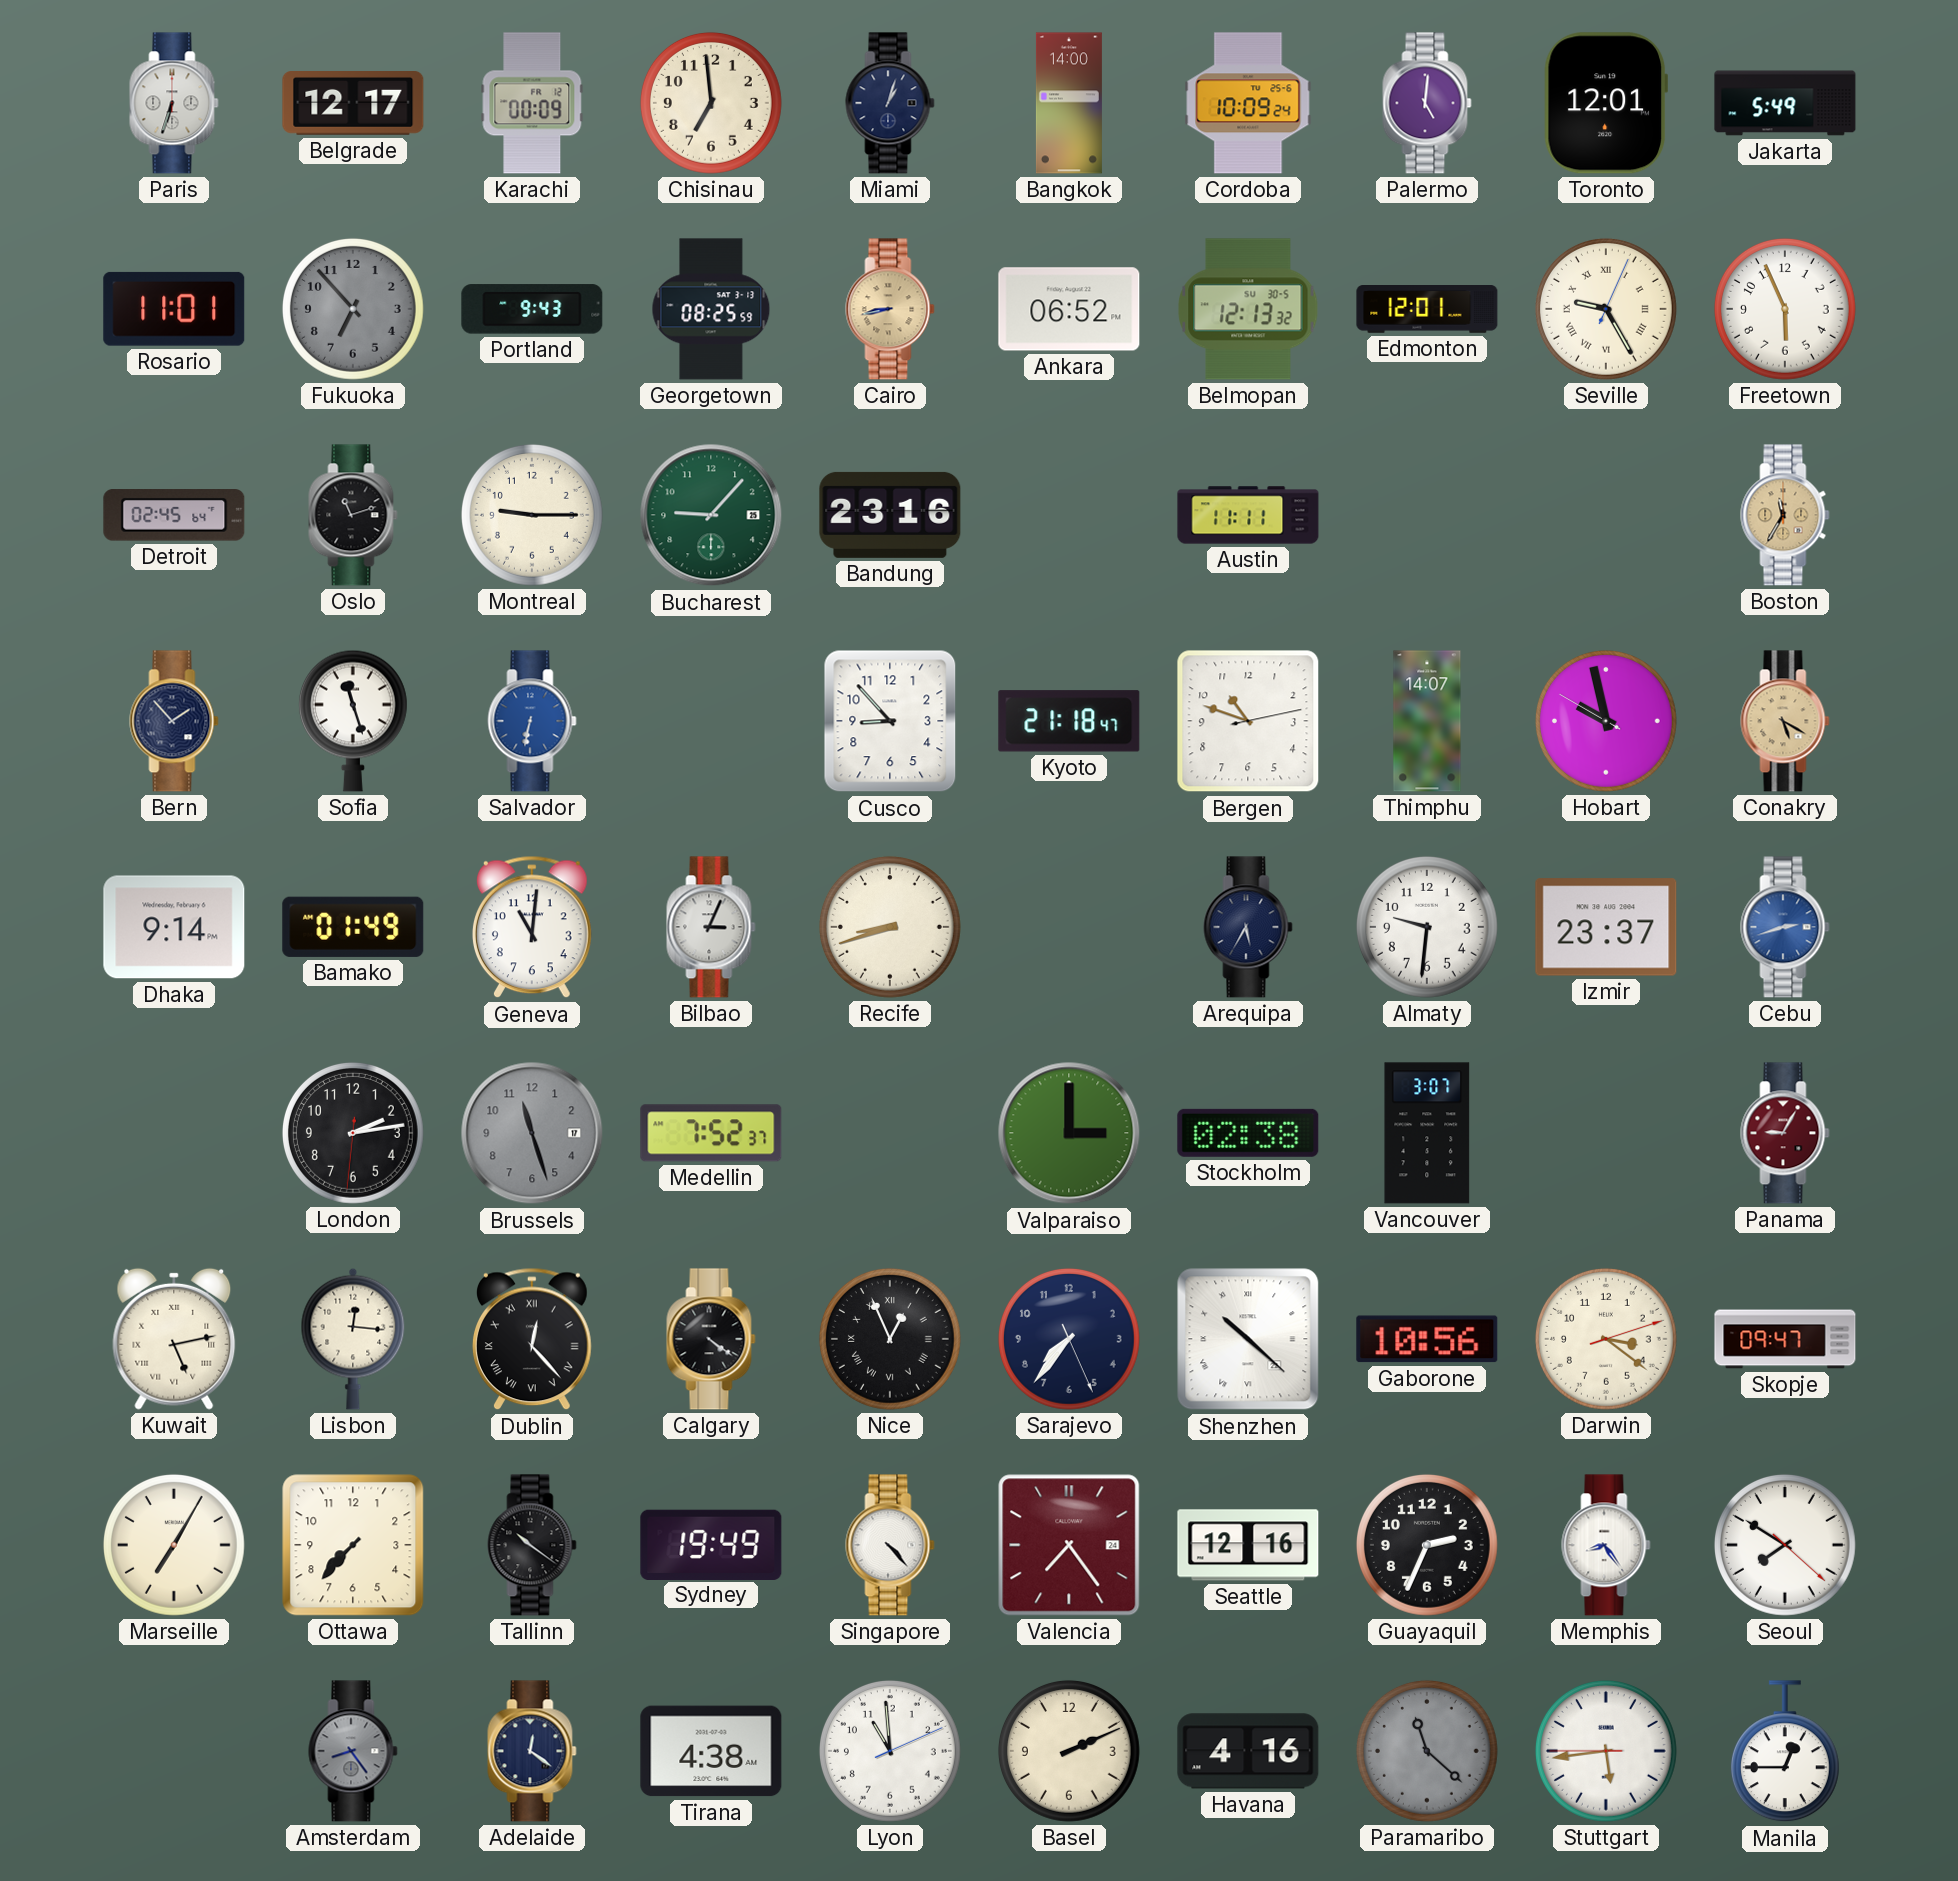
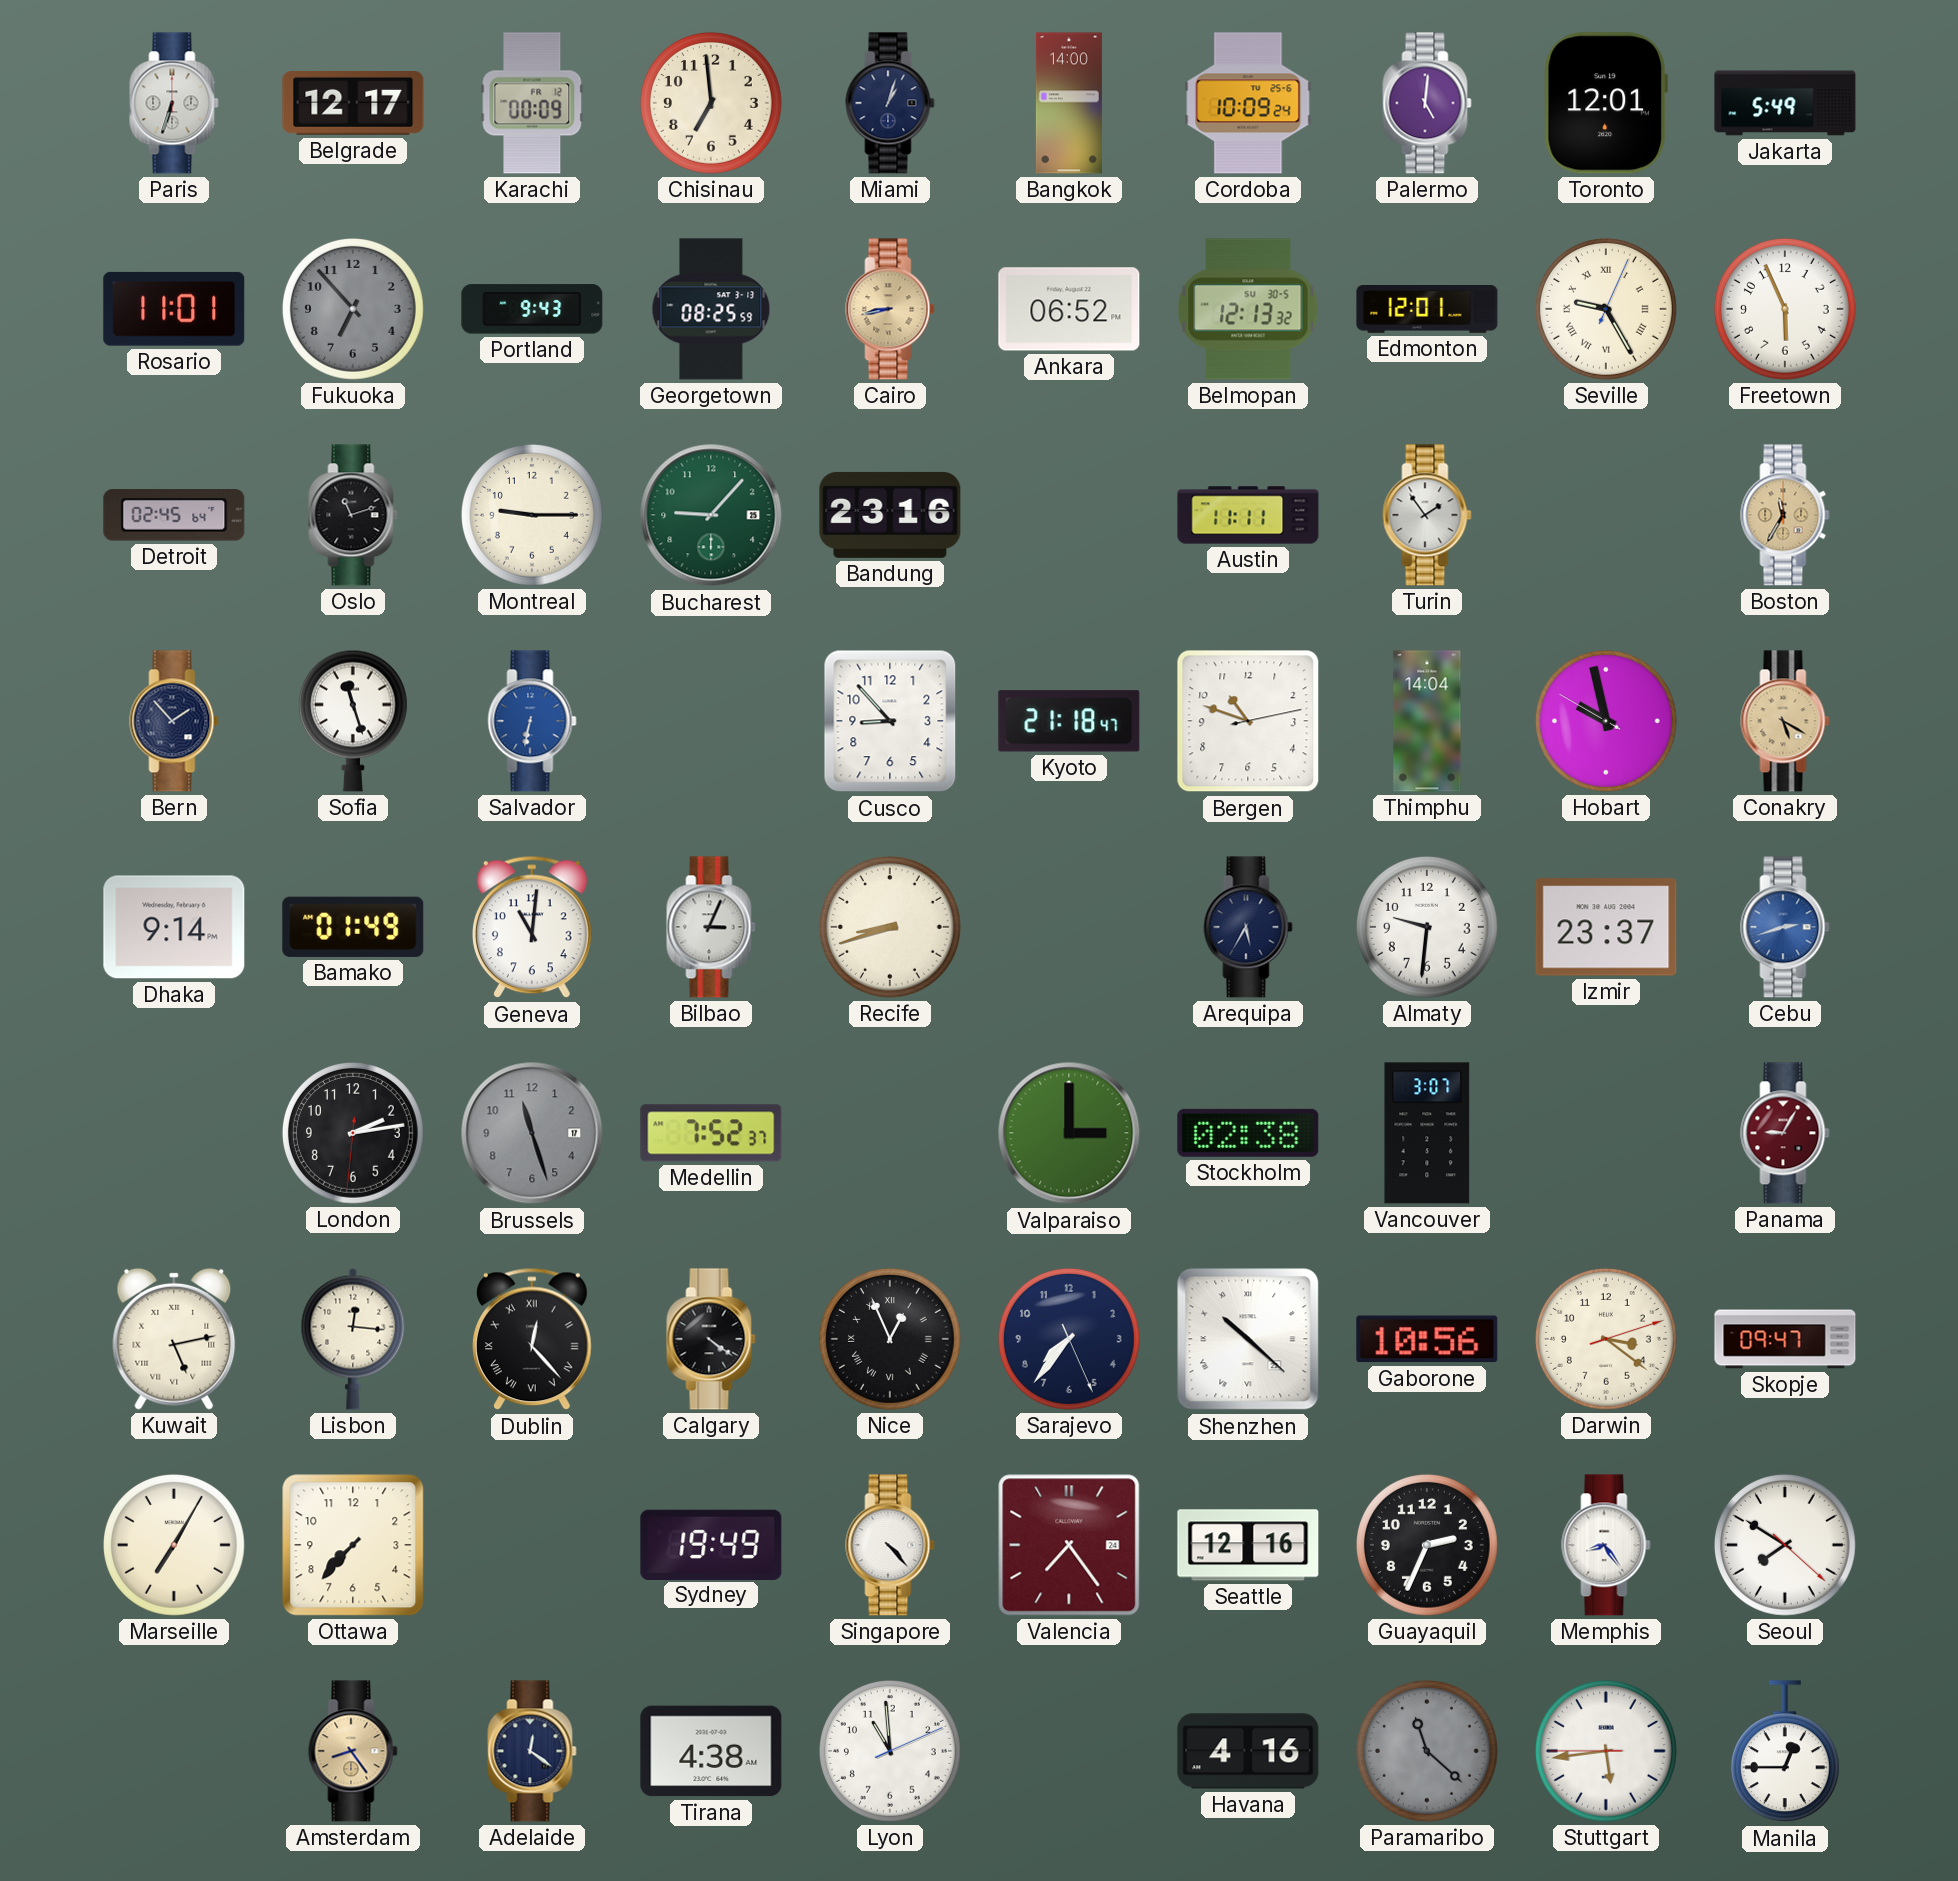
Turin: none -> 1:54
Thimphu: 14:07 -> 14:04
Tallinn: 10:21 -> none
Amsterdam dial: grey -> champagne
Basel: 2:11 -> none
